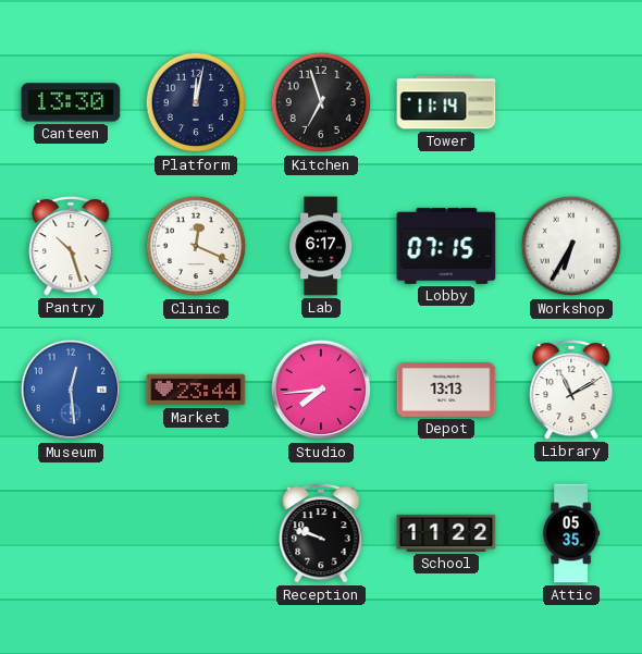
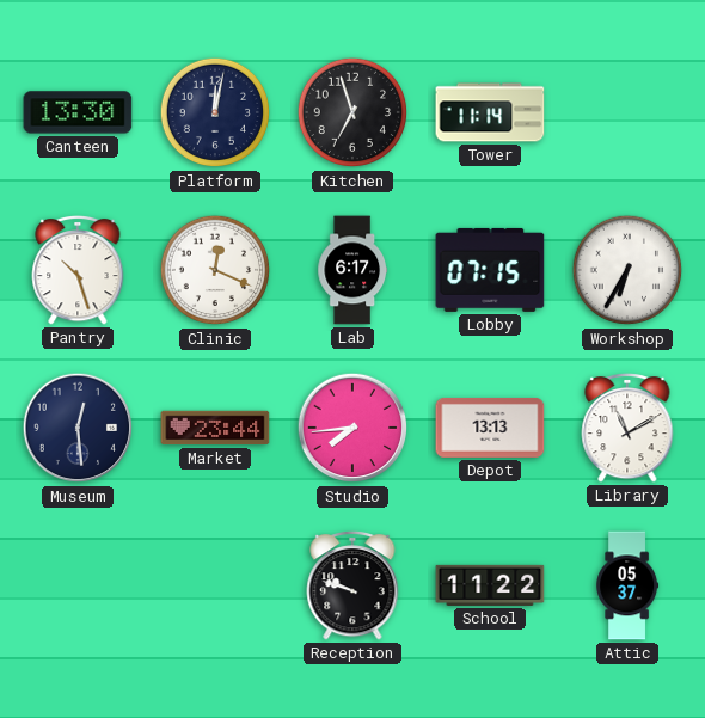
Museum dial: blue -> navy
Attic: 05:35 -> 05:37
